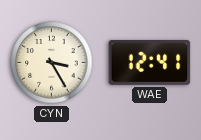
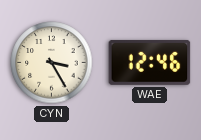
WAE: 12:41 -> 12:46
